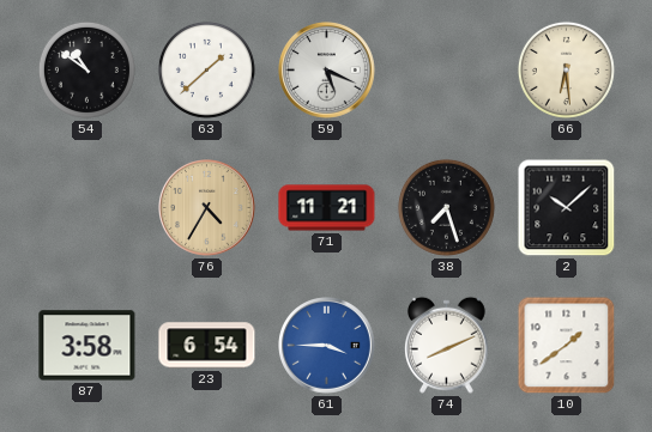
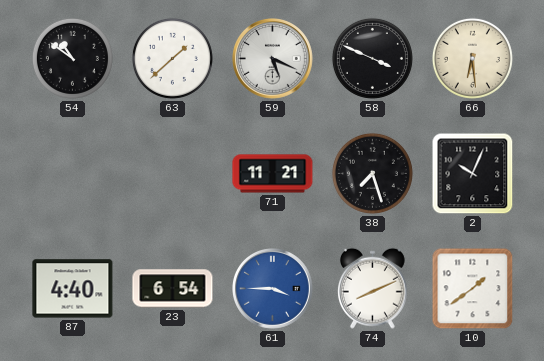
58: none -> 3:49
76: 4:35 -> none
2: 10:08 -> 10:04
87: 3:58 -> 4:40
